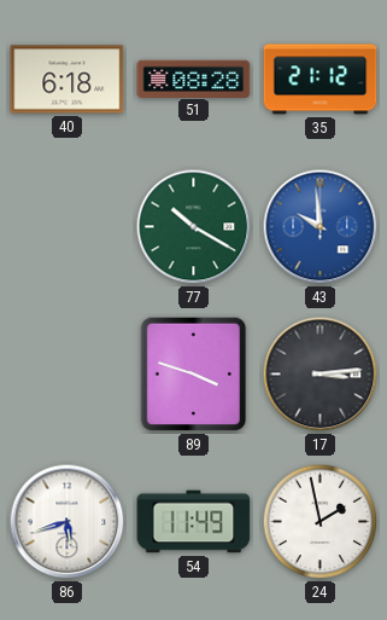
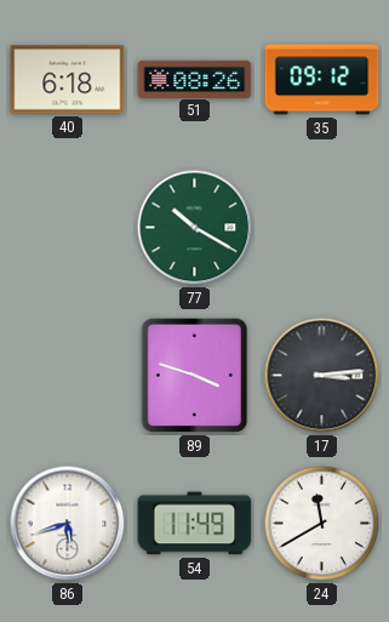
51: 08:28 -> 08:26
35: 21:12 -> 09:12
43: 9:59 -> none
24: 1:58 -> 11:40
